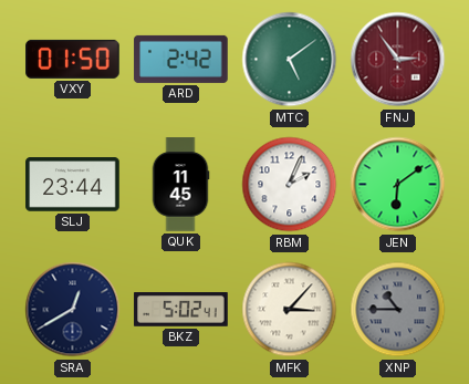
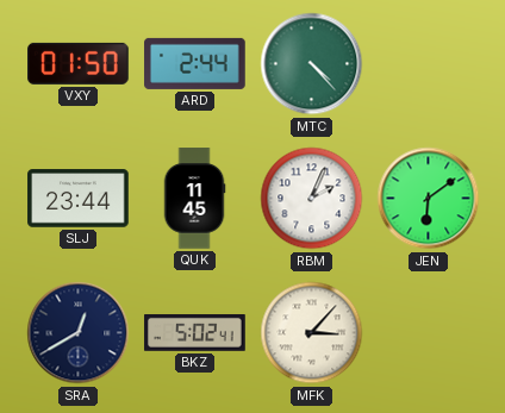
ARD: 2:42 -> 2:44
MTC: 5:09 -> 4:23
FNJ: 2:54 -> none
XNP: 10:45 -> none
